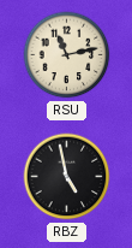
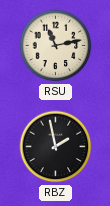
RBZ: 4:58 -> 1:58
